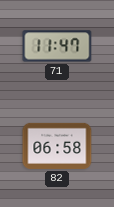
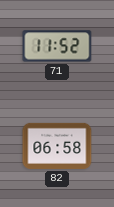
71: 11:47 -> 11:52
